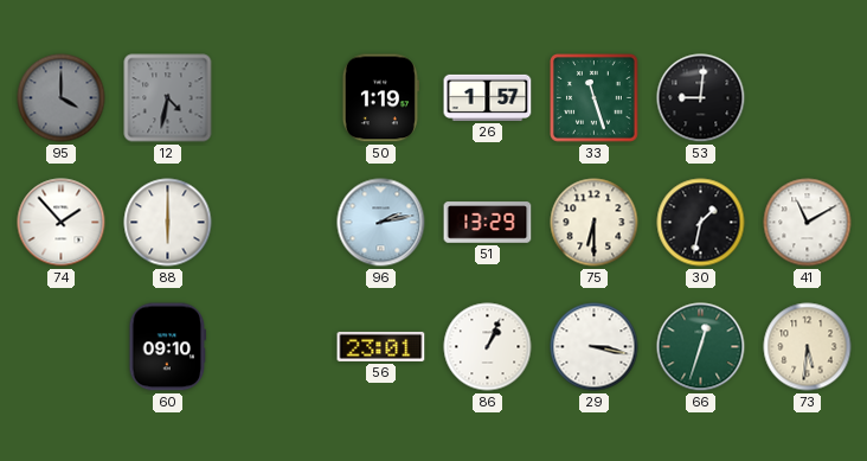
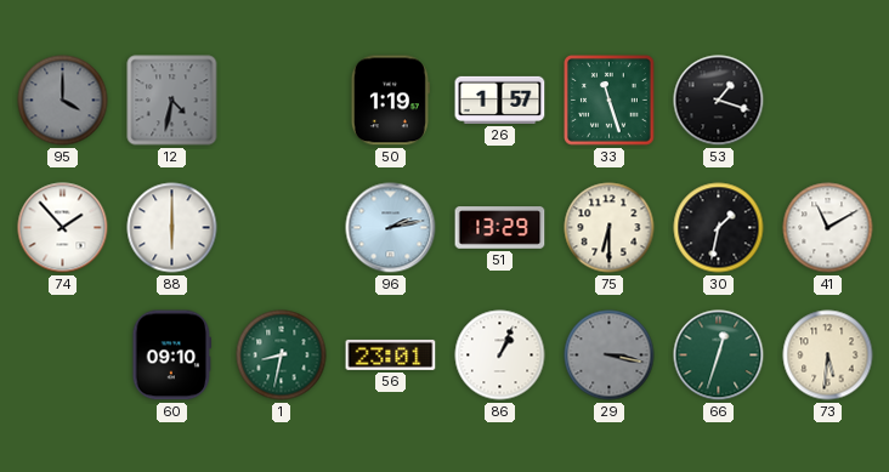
53: 9:01 -> 1:18
1: none -> 8:32
29 dial: white -> grey
